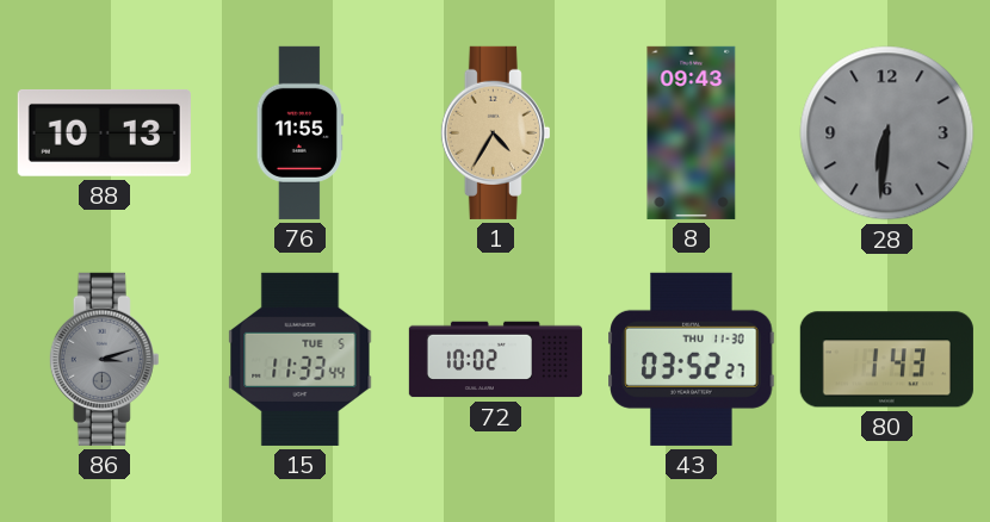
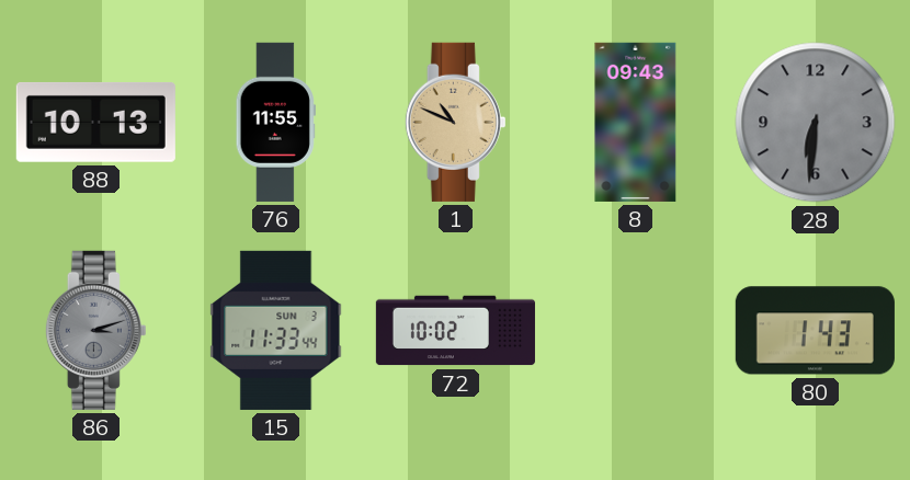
1: 4:35 -> 10:49
15 date: TUE 5 -> SUN 3
43: 03:52 -> none
